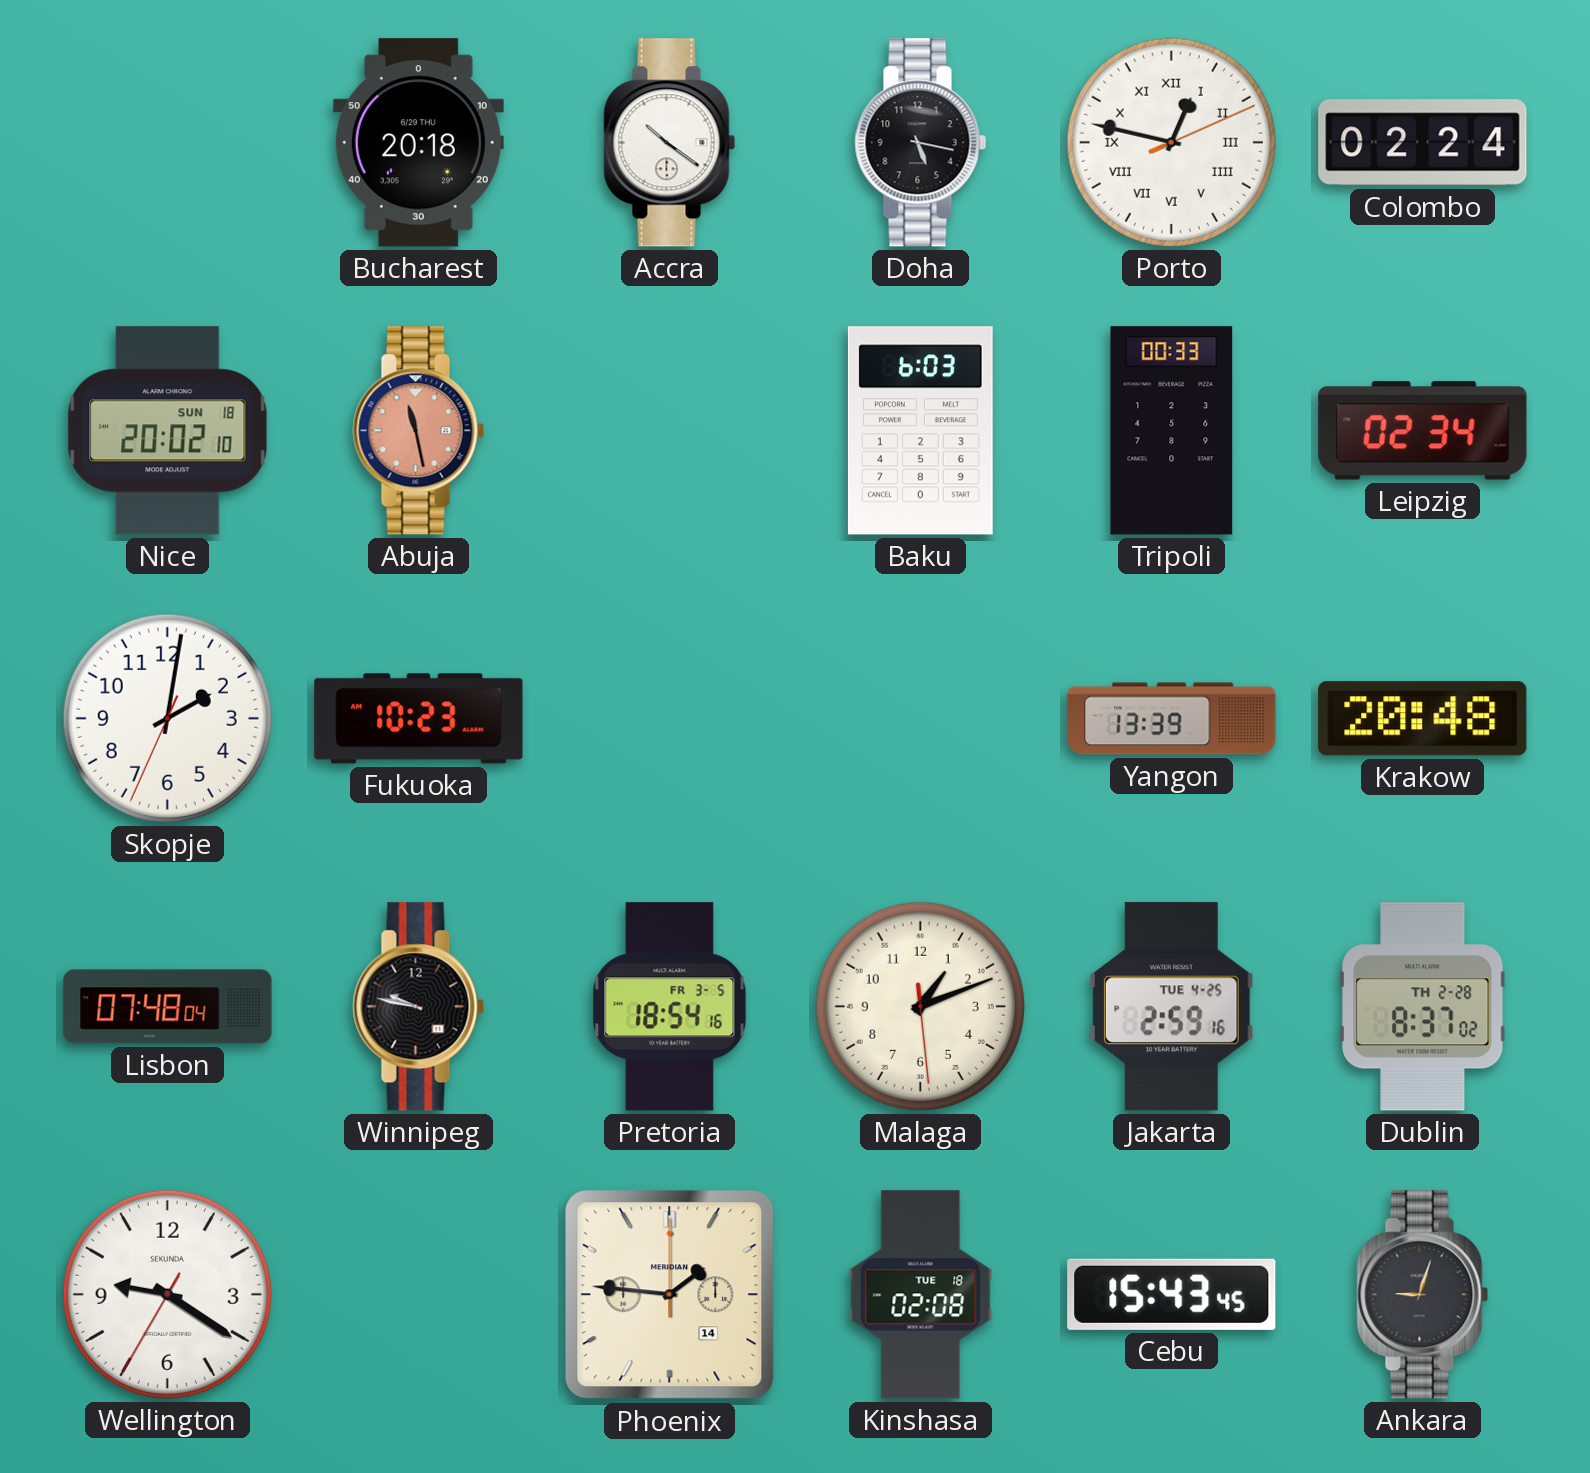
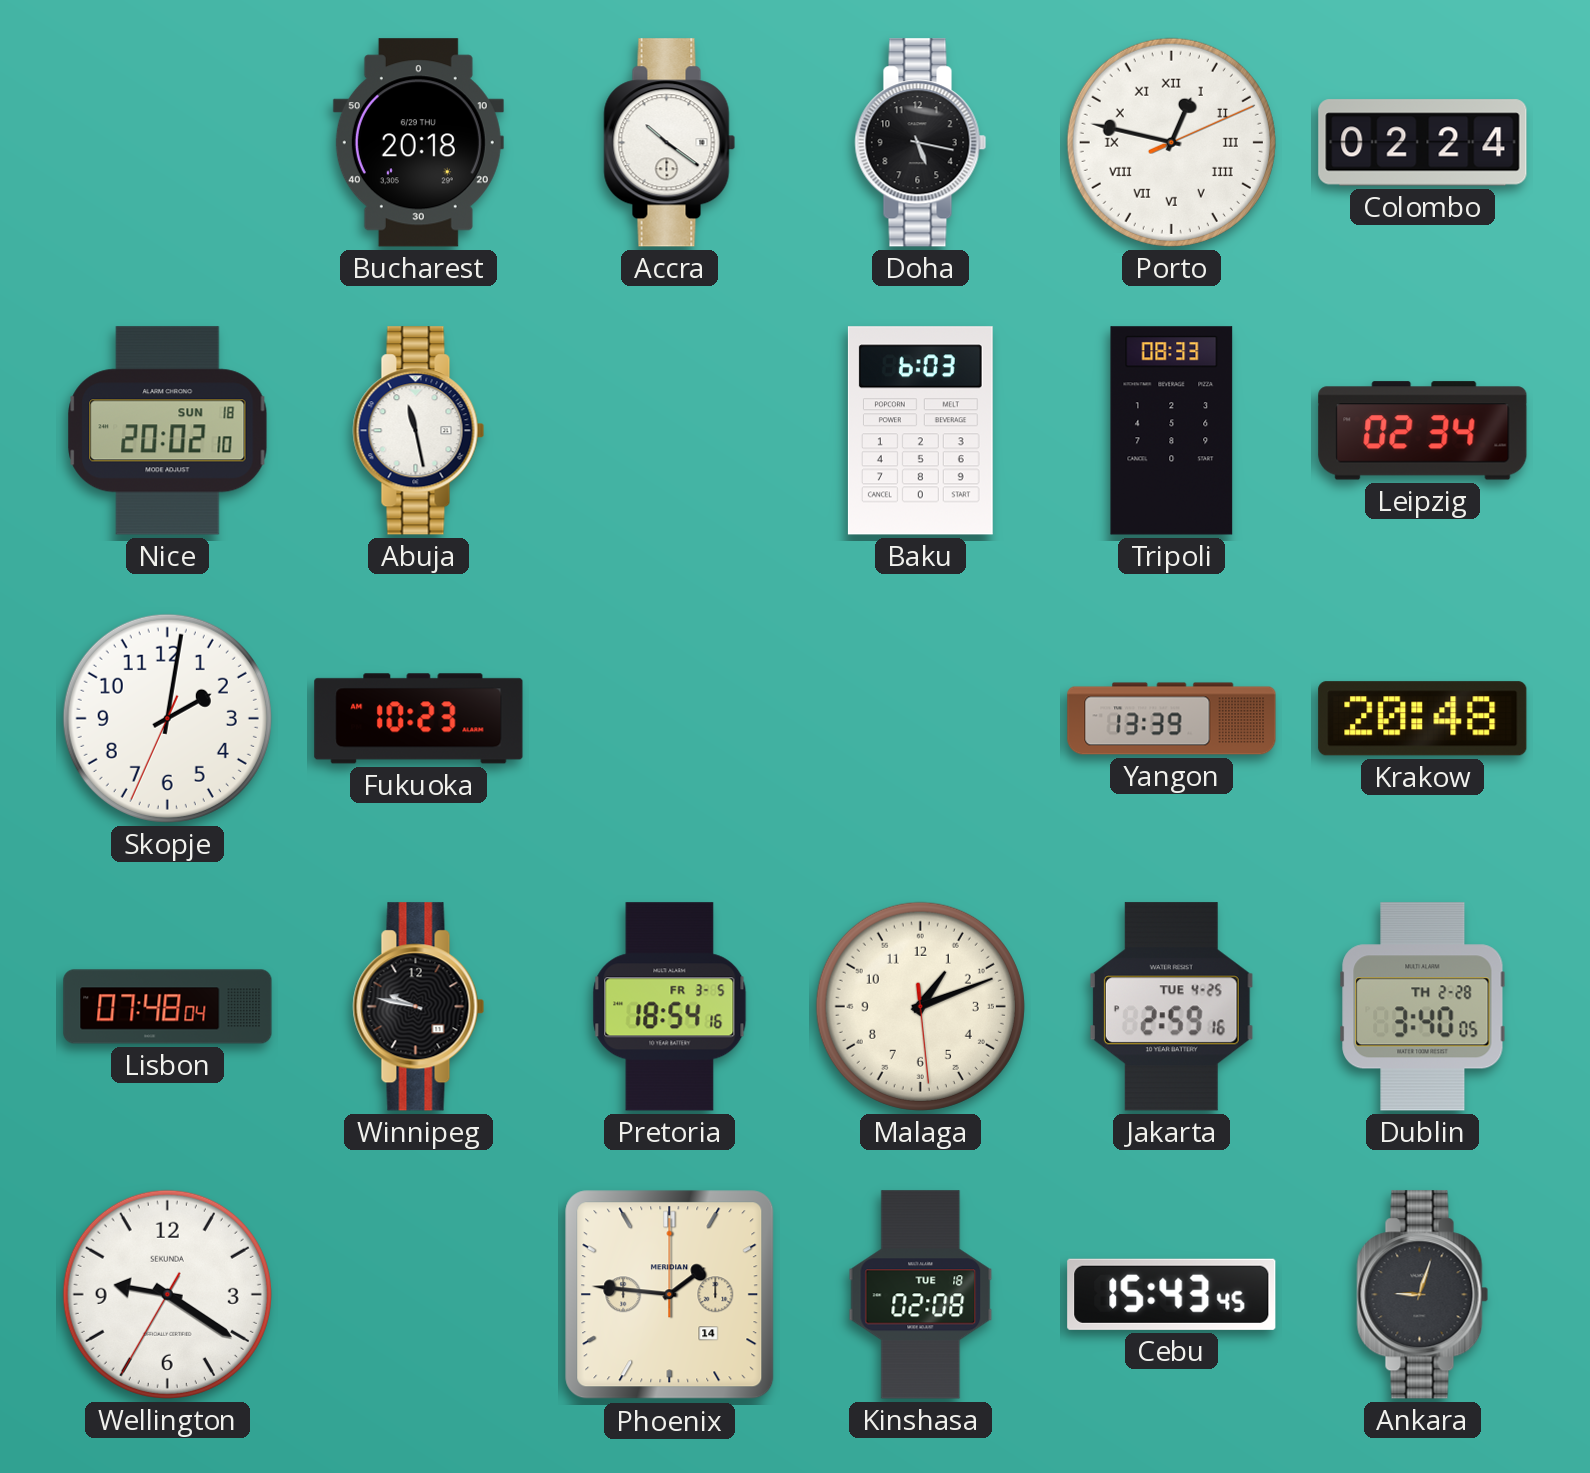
Abuja dial: salmon -> white
Tripoli: 00:33 -> 08:33
Dublin: 8:37 -> 3:40
